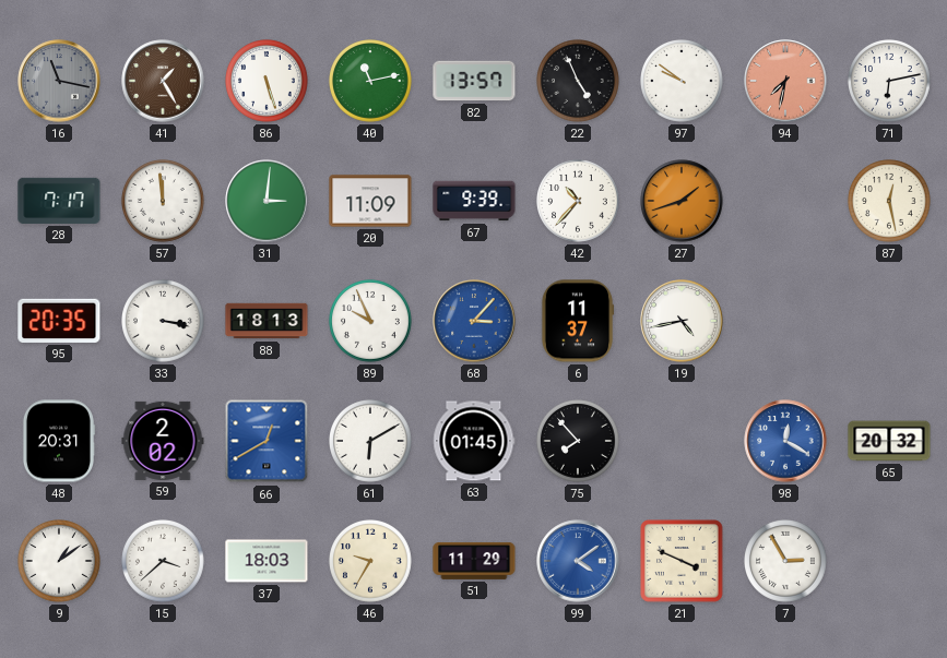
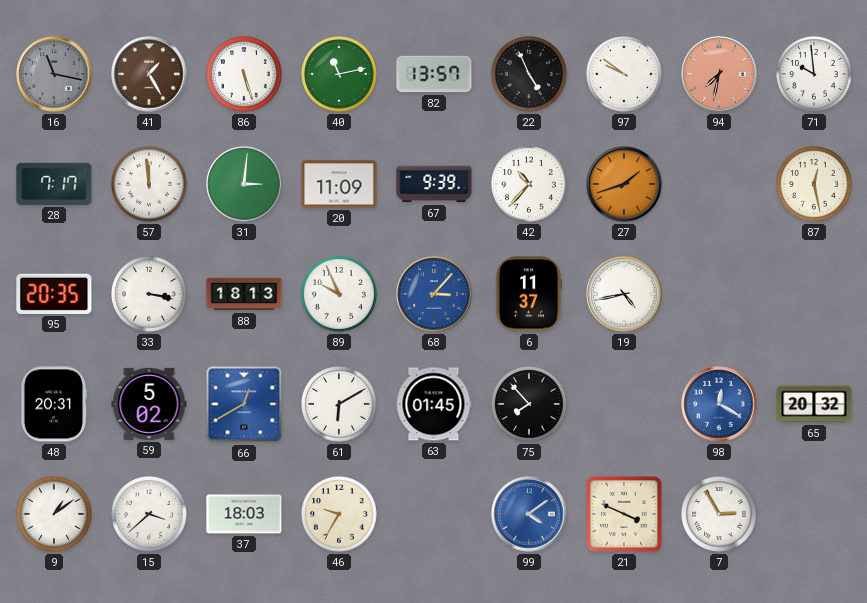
71: 6:13 -> 9:59
59: 2:02 -> 5:02
51: 11:29 -> none
